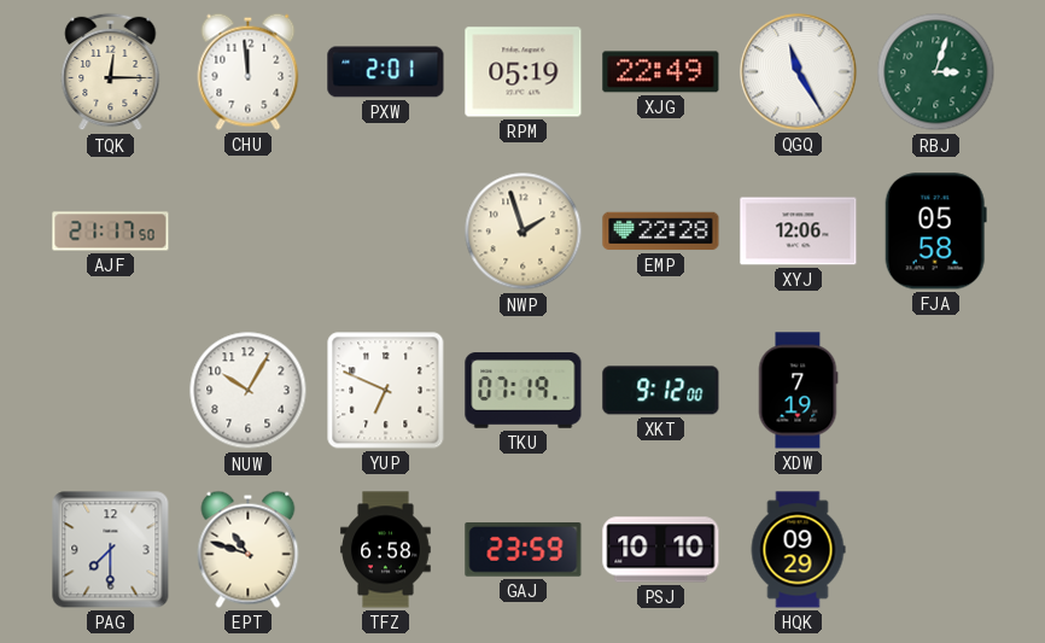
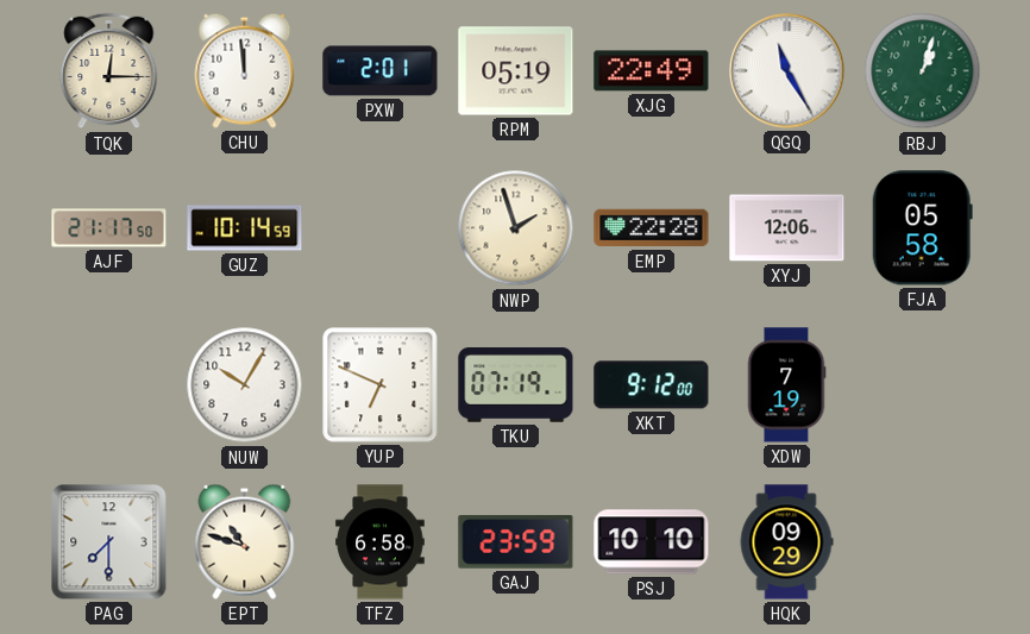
RBJ: 3:03 -> 1:03
GUZ: none -> 10:14
